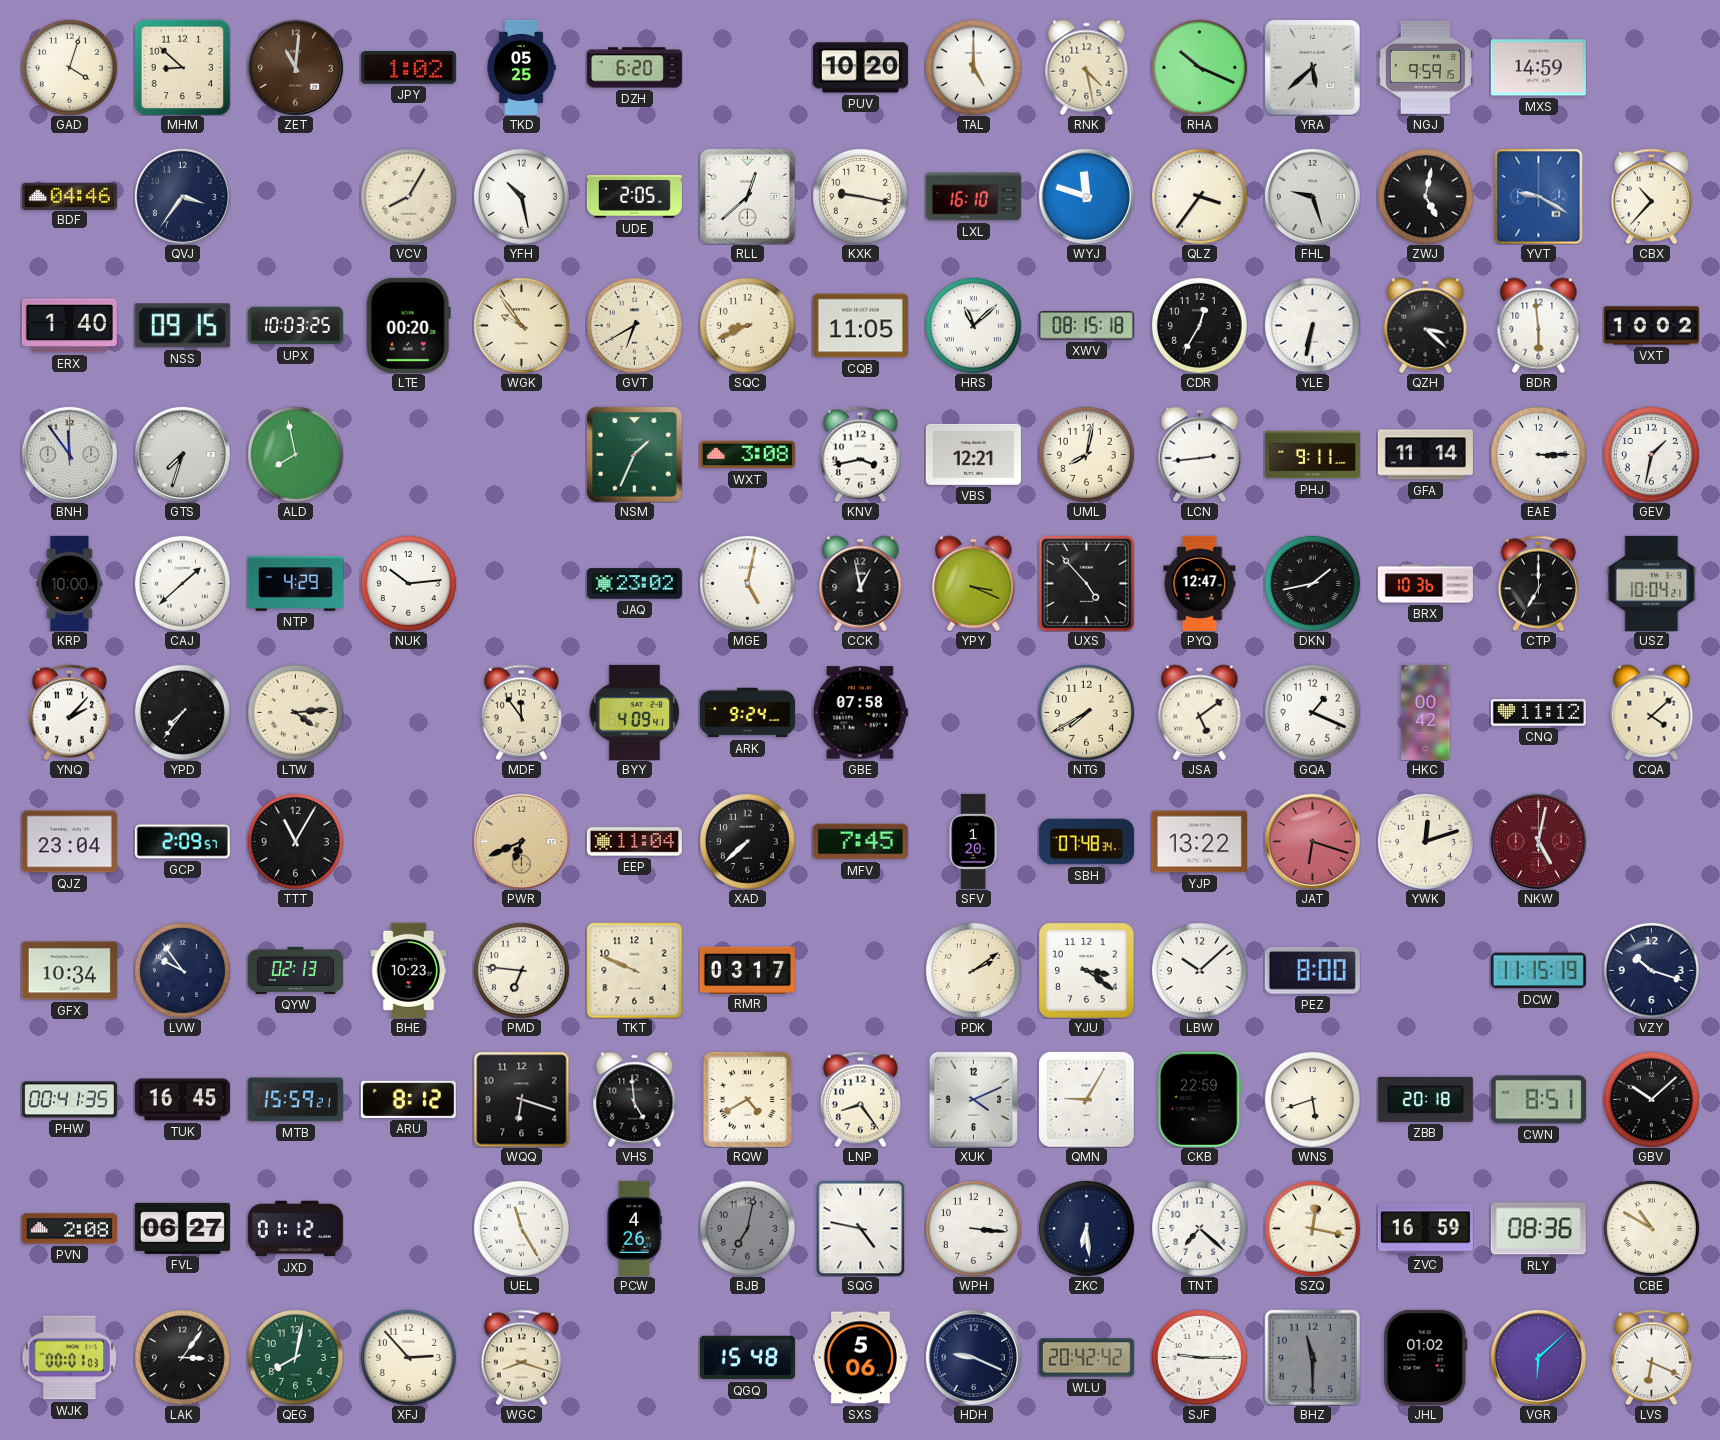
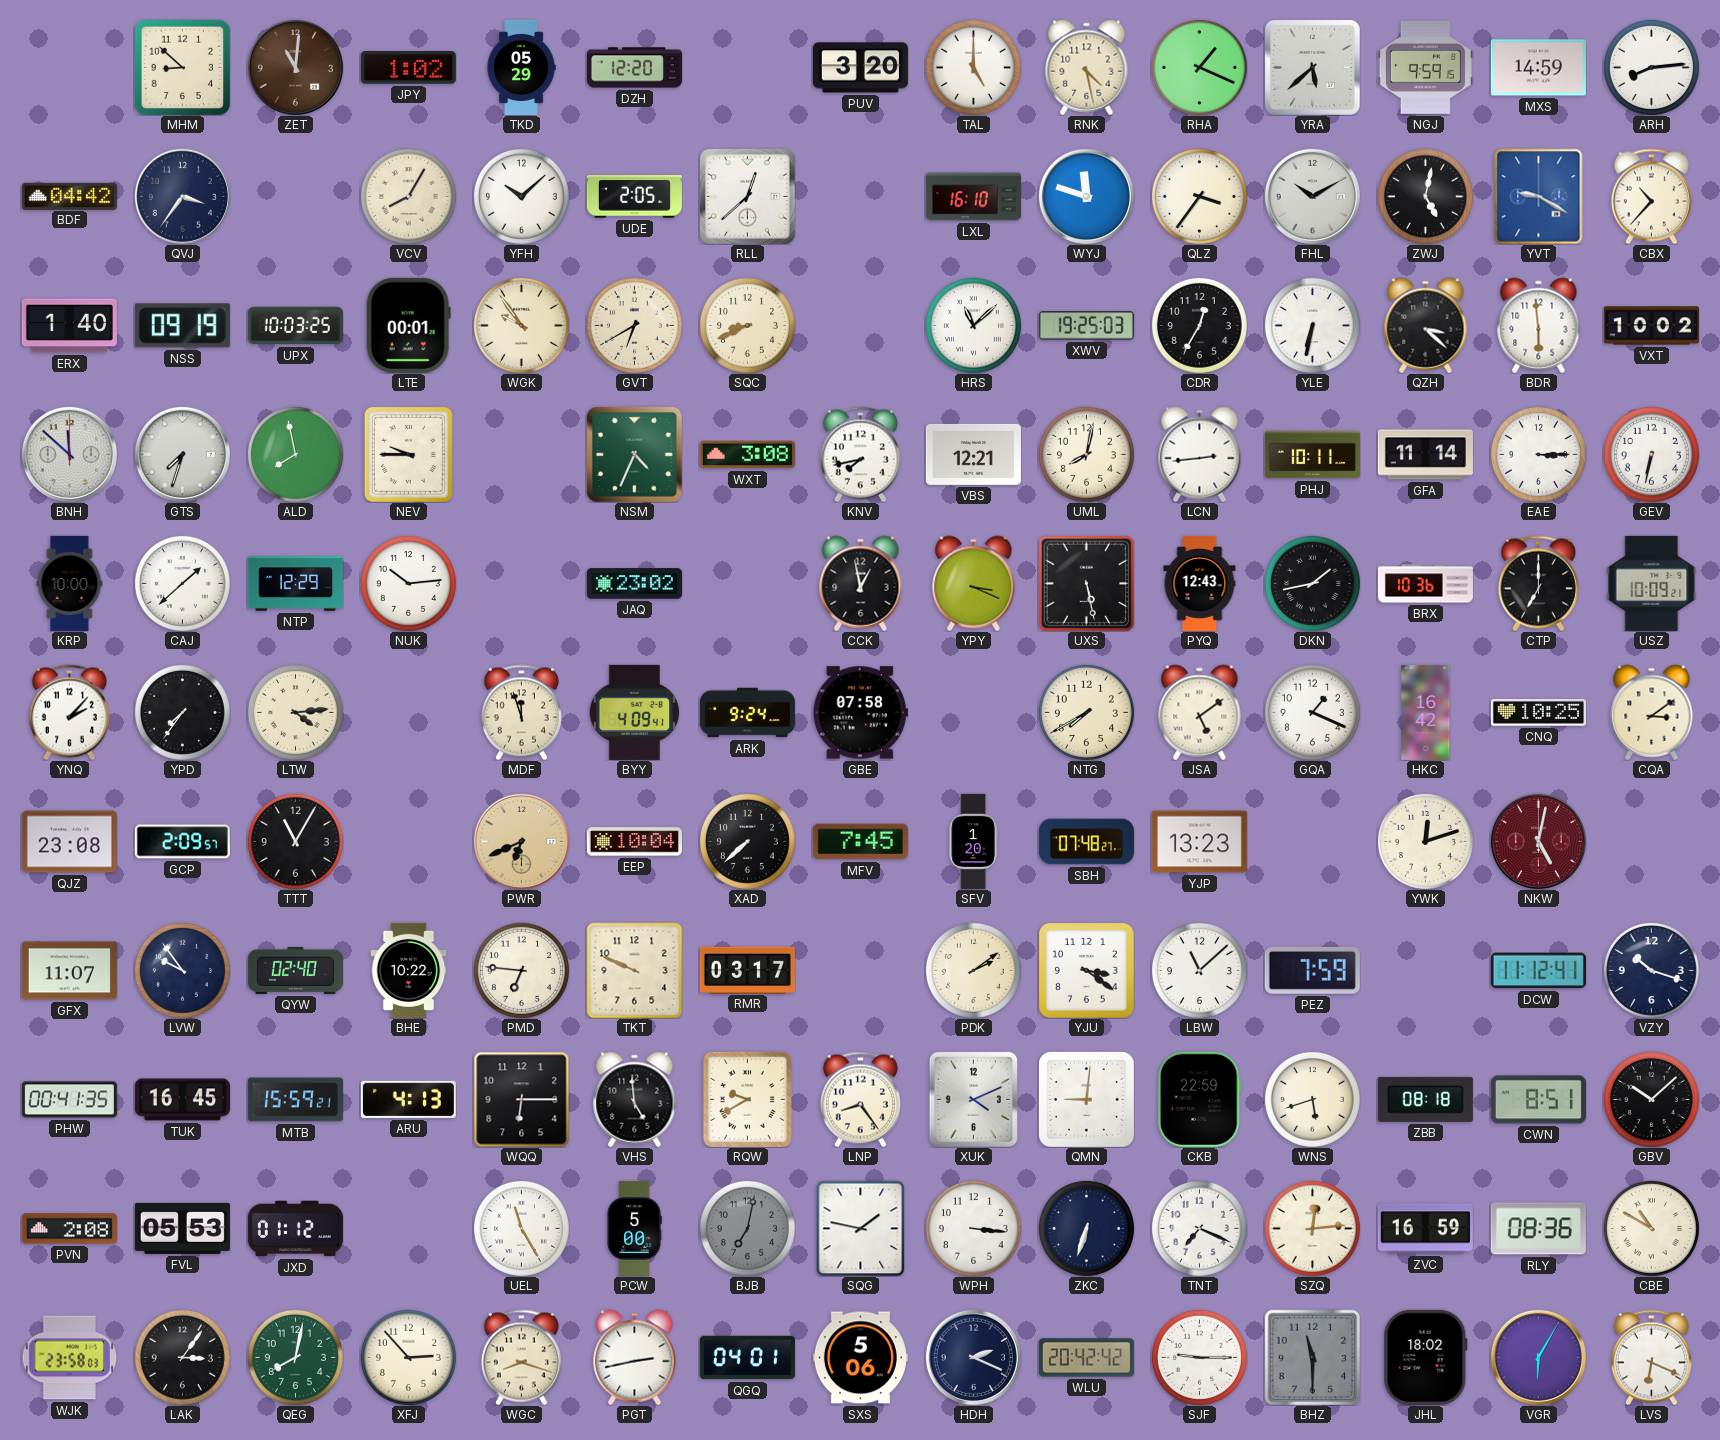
GAD: 4:03 -> none
TKD: 05:25 -> 05:29
DZH: 6:20 -> 12:20
PUV: 10:20 -> 3:20
RHA: 10:19 -> 1:19
ARH: none -> 8:14
BDF: 04:46 -> 04:42
YFH: 10:28 -> 10:08
KXK: 9:17 -> none
FHL: 9:27 -> 10:10
NSS: 09:15 -> 09:19
LTE: 00:20 -> 00:01
CQB: 11:05 -> none
XWV: 08:15 -> 19:25
BNH: 11:54 -> 11:52
NEV: none -> 9:45
NSM: 1:34 -> 4:34
KNV: 3:43 -> 7:43
PHJ: 9:11 -> 10:11
GEV: 1:32 -> 6:32
NTP: 4:29 -> 12:29
MGE: 5:02 -> none
UXS: 4:53 -> 5:28
PYQ: 12:47 -> 12:43
USZ: 10:04 -> 10:09
MDF: 11:54 -> 11:57
HKC: 00:42 -> 16:42
CNQ: 11:12 -> 10:25
CQA: 4:08 -> 3:09
QJZ: 23:04 -> 23:08
EEP: 11:04 -> 10:04
SBH: 07:48:34 -> 07:48:27
YJP: 13:22 -> 13:23
JAT: 6:18 -> none
GFX: 10:34 -> 11:07
QYW: 02:13 -> 02:40
BHE: 10:23 -> 10:22
LBW: 10:08 -> 11:08
PEZ: 8:00 -> 7:59
DCW: 11:15 -> 11:12
ARU: 8:12 -> 4:13
WQQ: 6:18 -> 6:15
RQW: 4:40 -> 9:40
QMN: 9:05 -> 9:01
ZBB: 20:18 -> 08:18
FVL: 06:27 -> 05:53
PCW: 4:26 -> 5:00
SQG: 4:47 -> 1:47
ZKC: 6:29 -> 6:33
TNT: 7:22 -> 7:19
SZQ: 12:17 -> 12:14
WJK: 00:01 -> 23:58
PGT: none -> 2:43
QGQ: 15:48 -> 04:01
HDH: 9:19 -> 2:19
JHL: 01:02 -> 18:02
VGR: 6:08 -> 6:05
